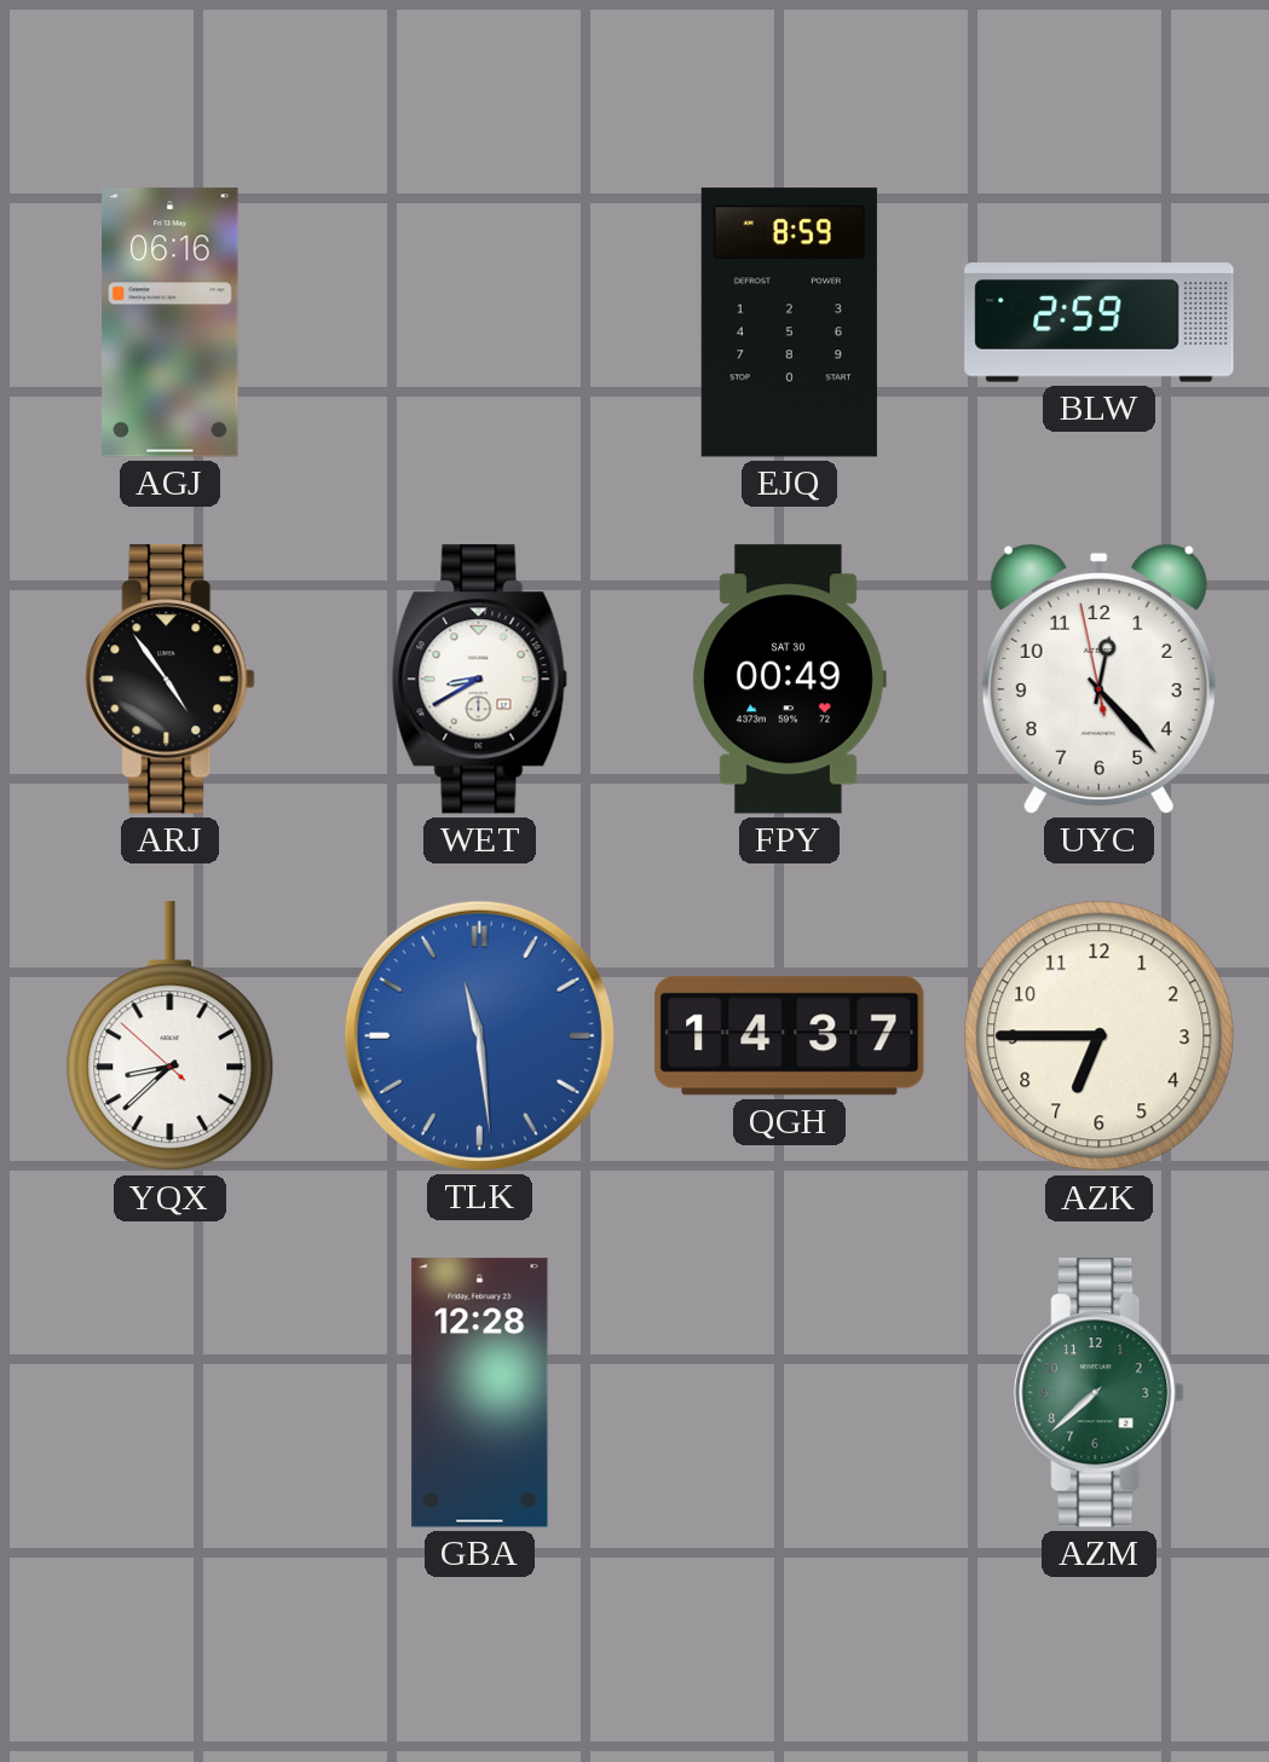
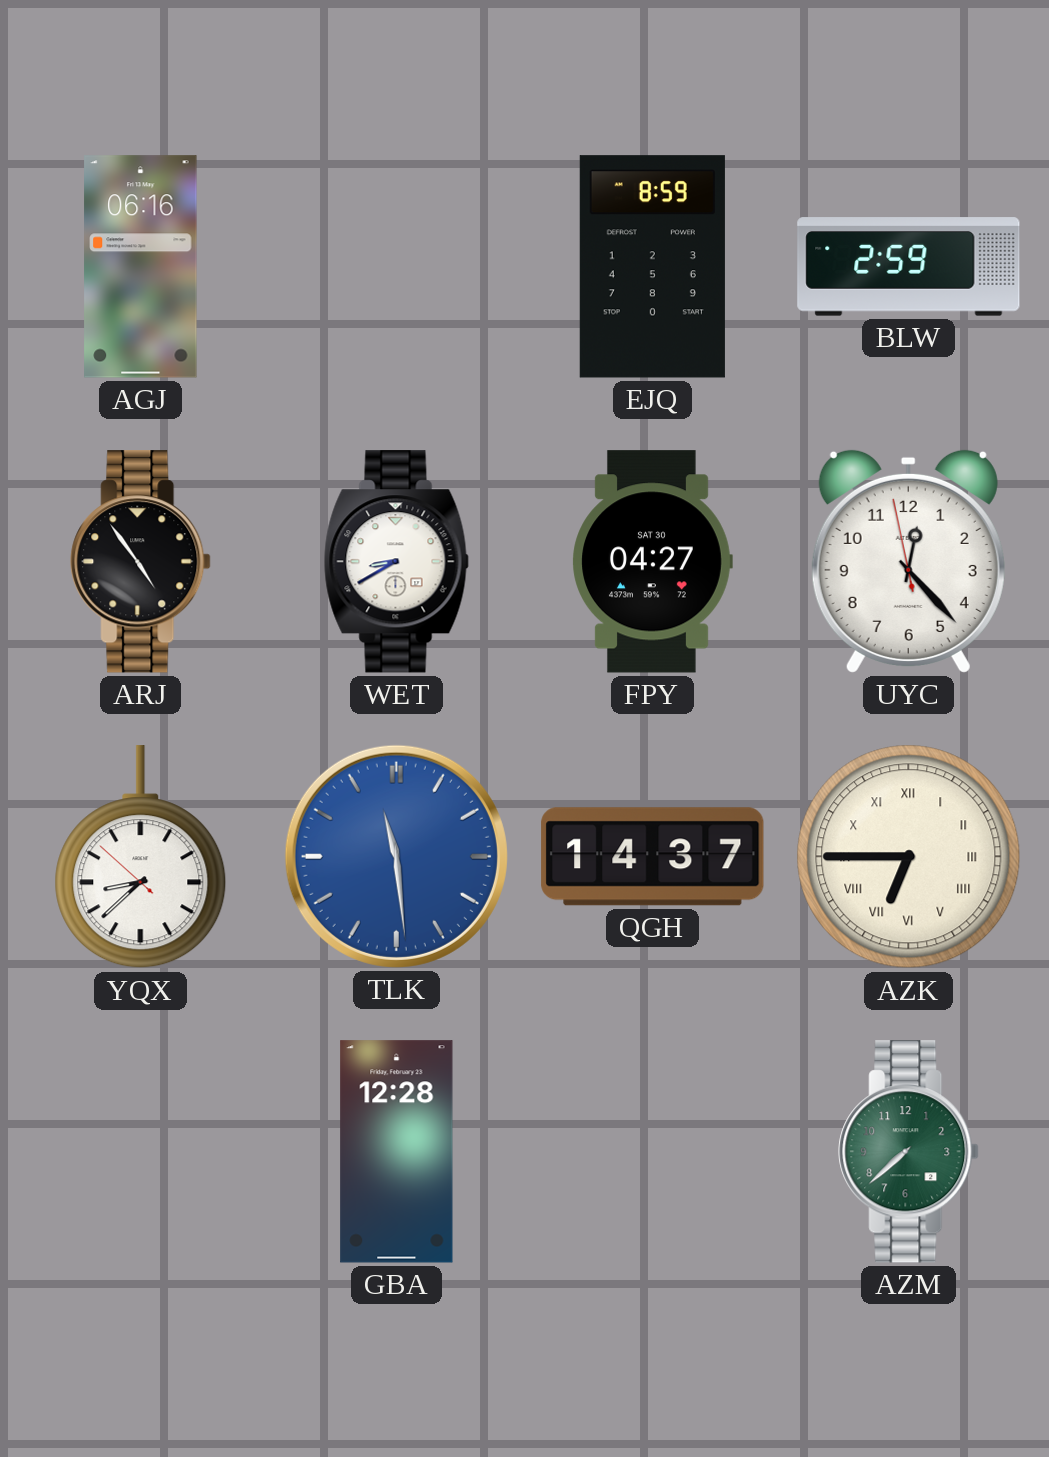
FPY: 00:49 -> 04:27
AZK numerals: Arabic -> Roman
